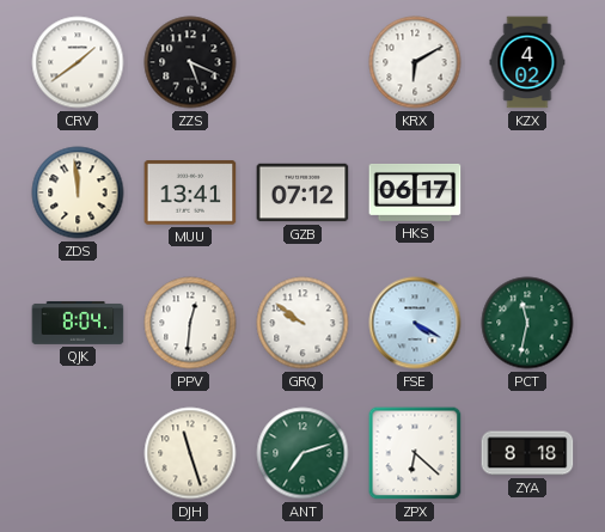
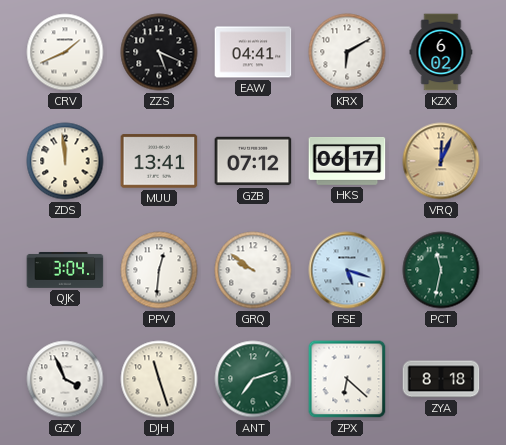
CRV: 1:39 -> 1:41
EAW: none -> 04:41
KZX: 4:02 -> 6:02
VRQ: none -> 12:04
QJK: 8:04 -> 3:04
FSE: 4:20 -> 5:18
GZY: none -> 3:56
